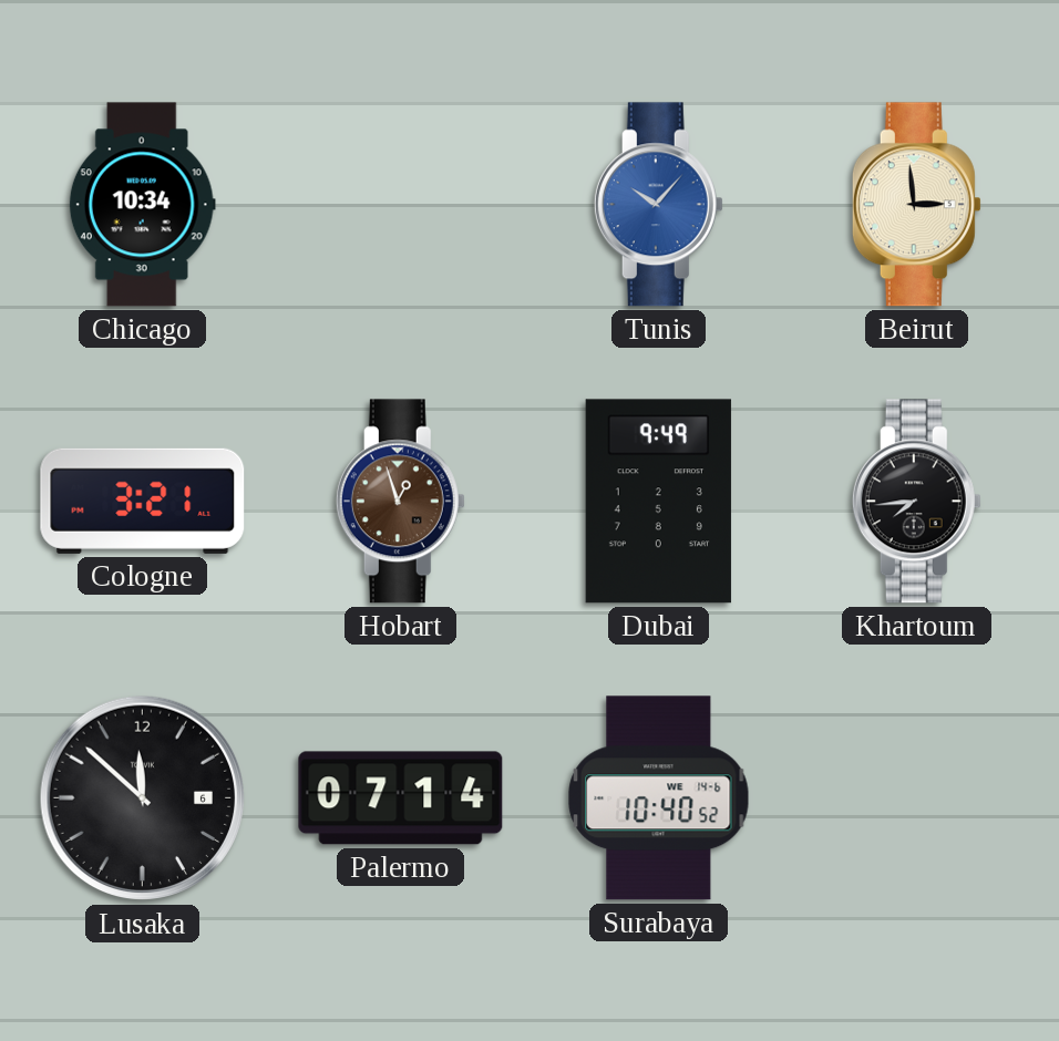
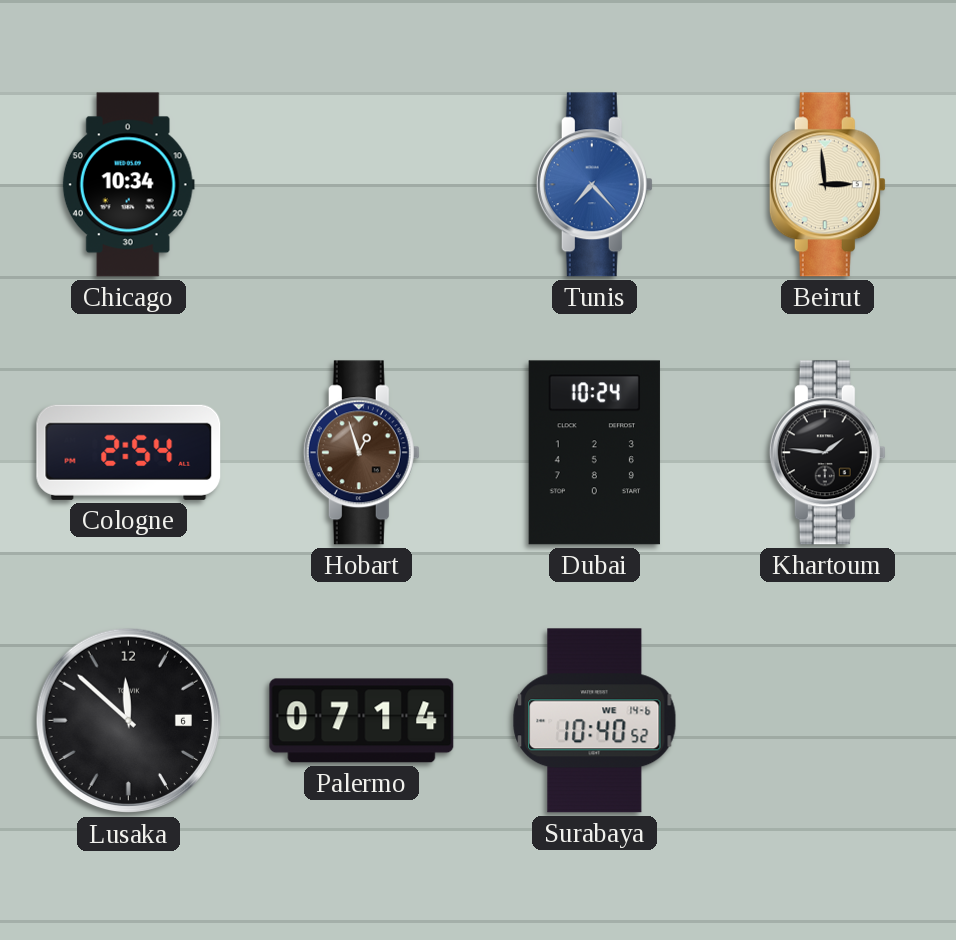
Tunis: 10:07 -> 7:23
Cologne: 3:21 -> 2:54
Dubai: 9:49 -> 10:24
Khartoum: 7:44 -> 1:46
